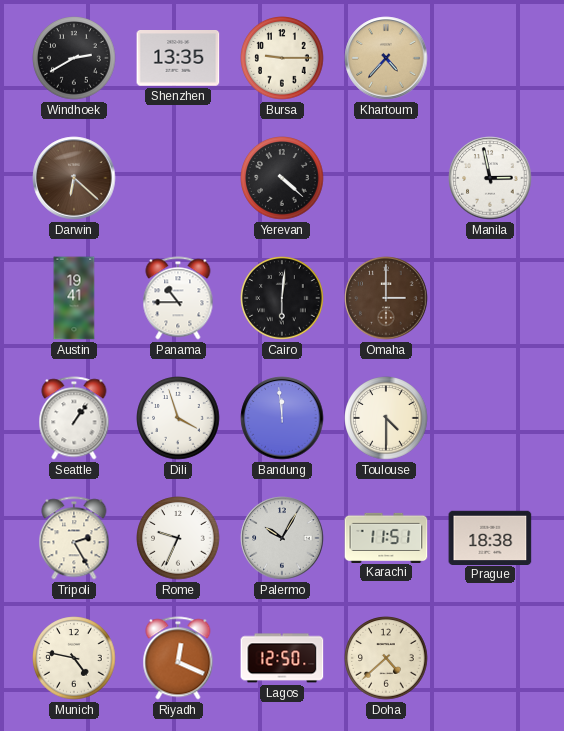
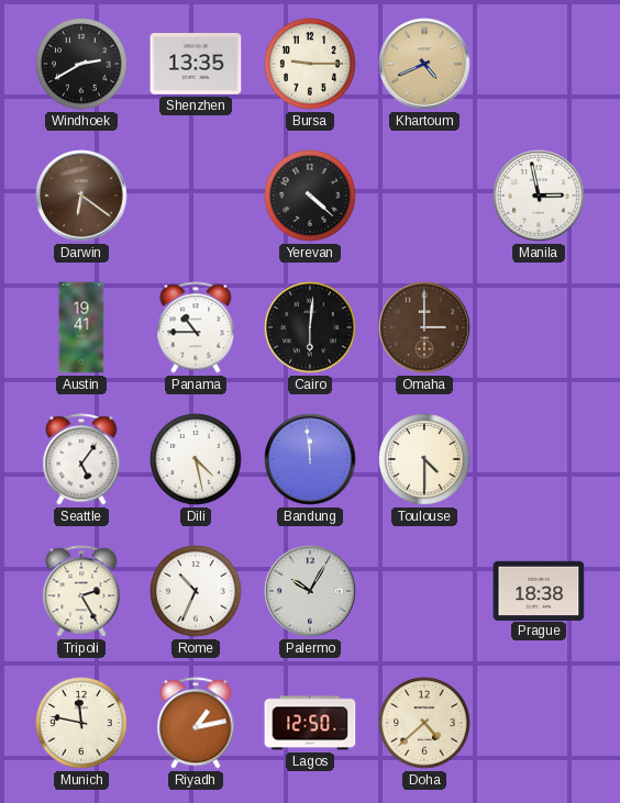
Khartoum: 4:37 -> 4:41
Darwin: 6:22 -> 6:21
Seattle: 1:06 -> 5:06
Dili: 3:57 -> 4:28
Rome: 9:34 -> 10:34
Karachi: 11:51 -> none
Munich: 4:47 -> 11:47
Riyadh: 12:19 -> 1:13
